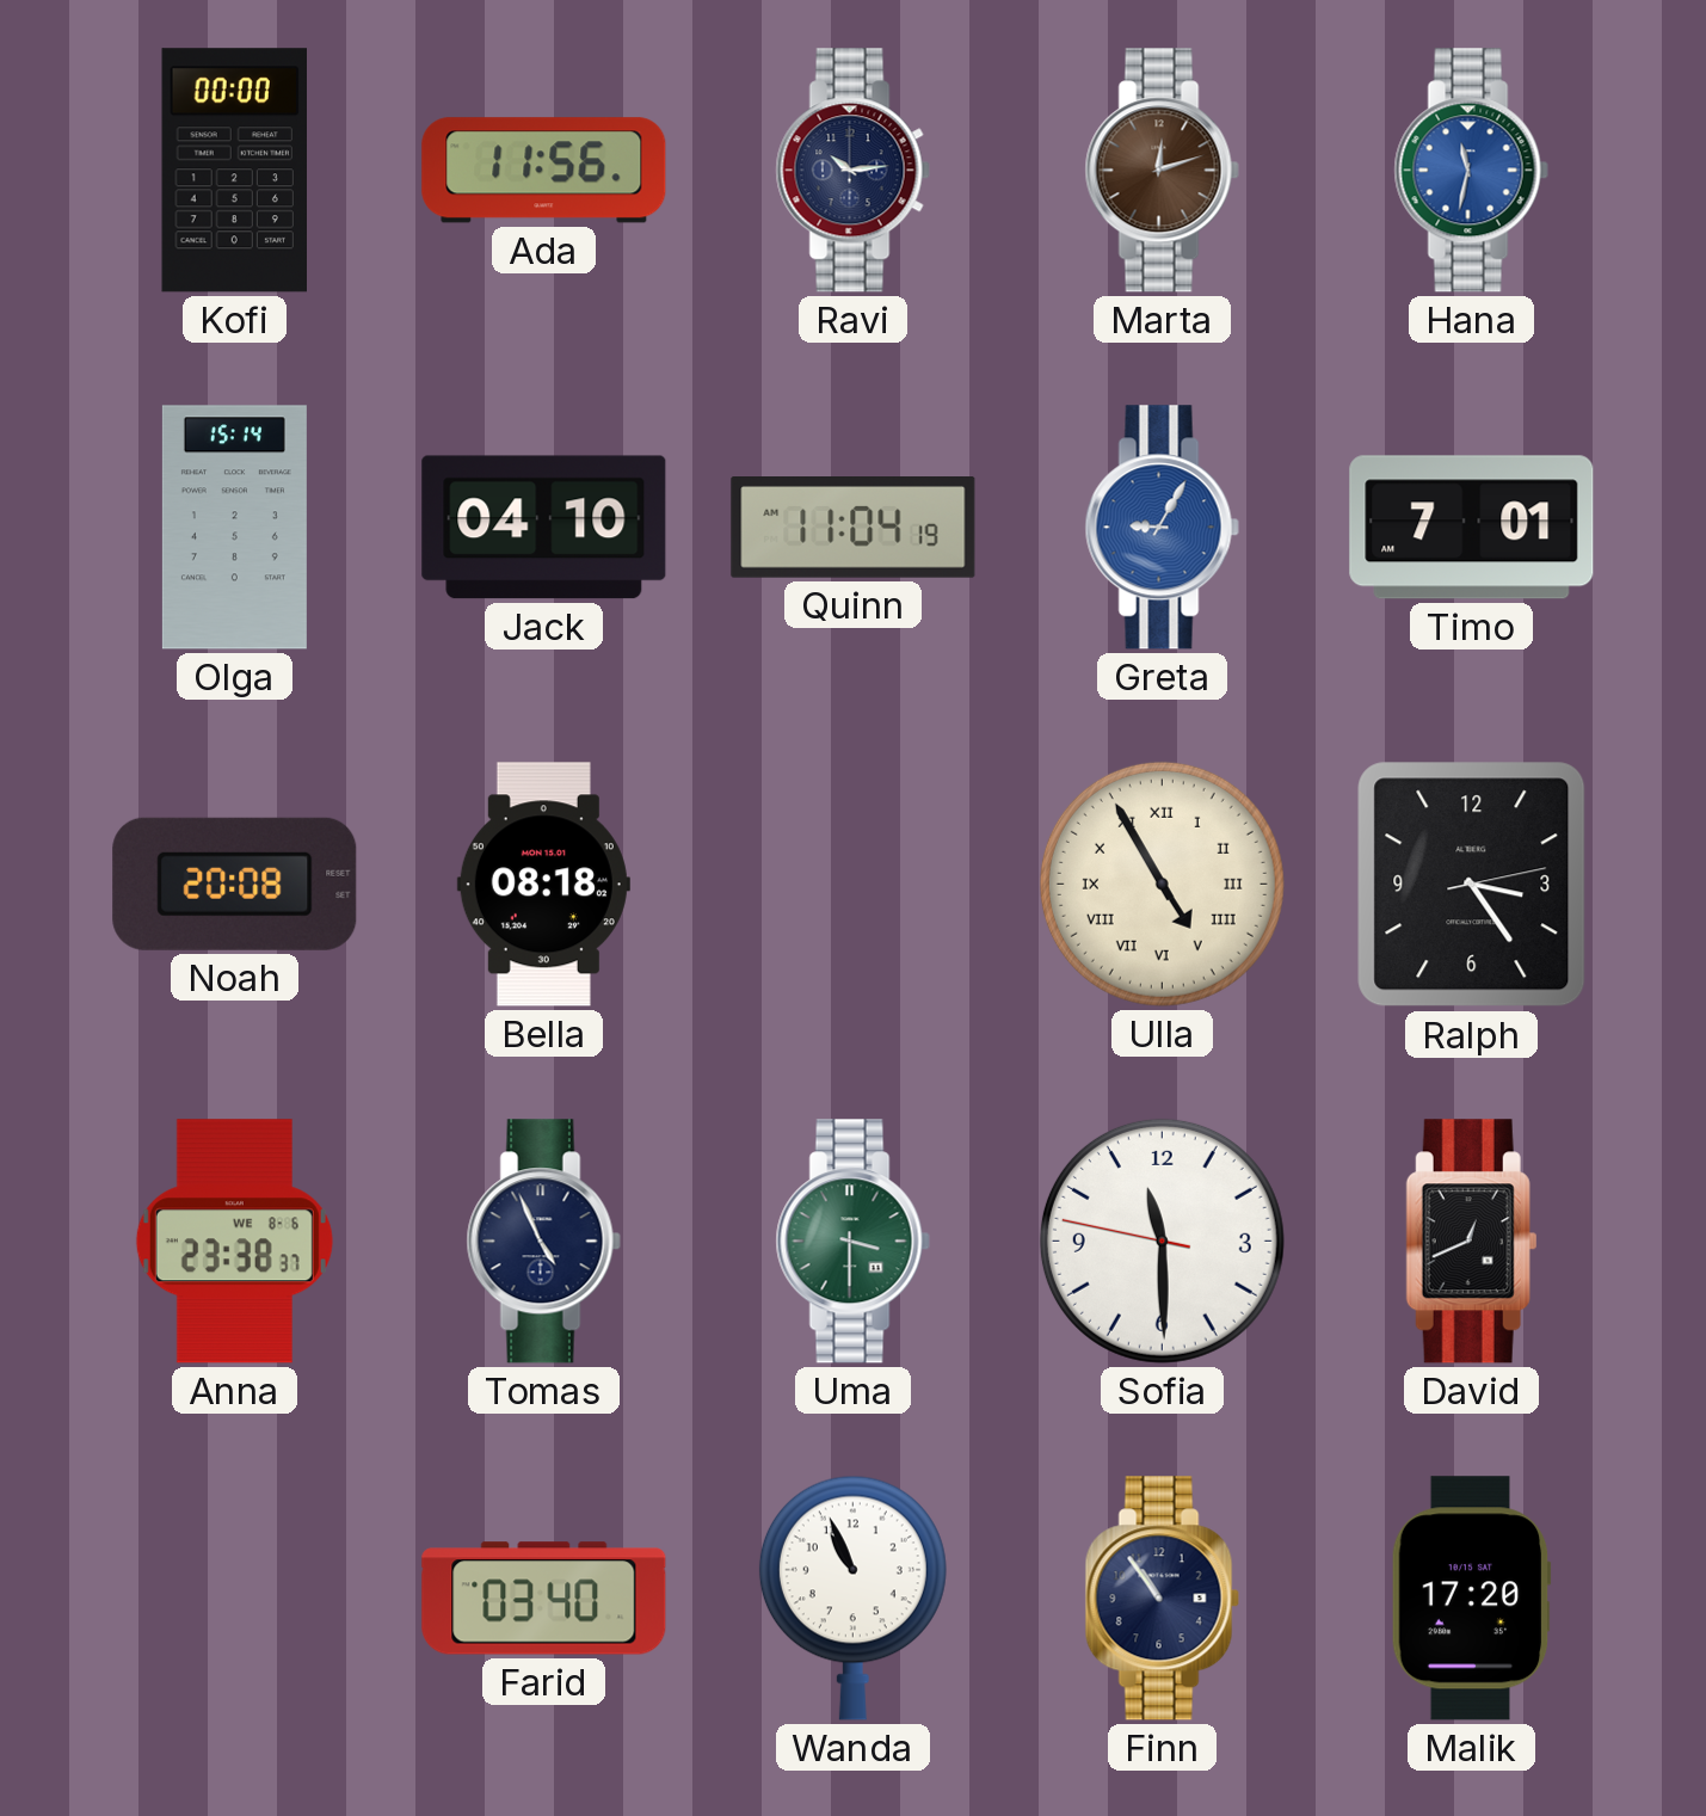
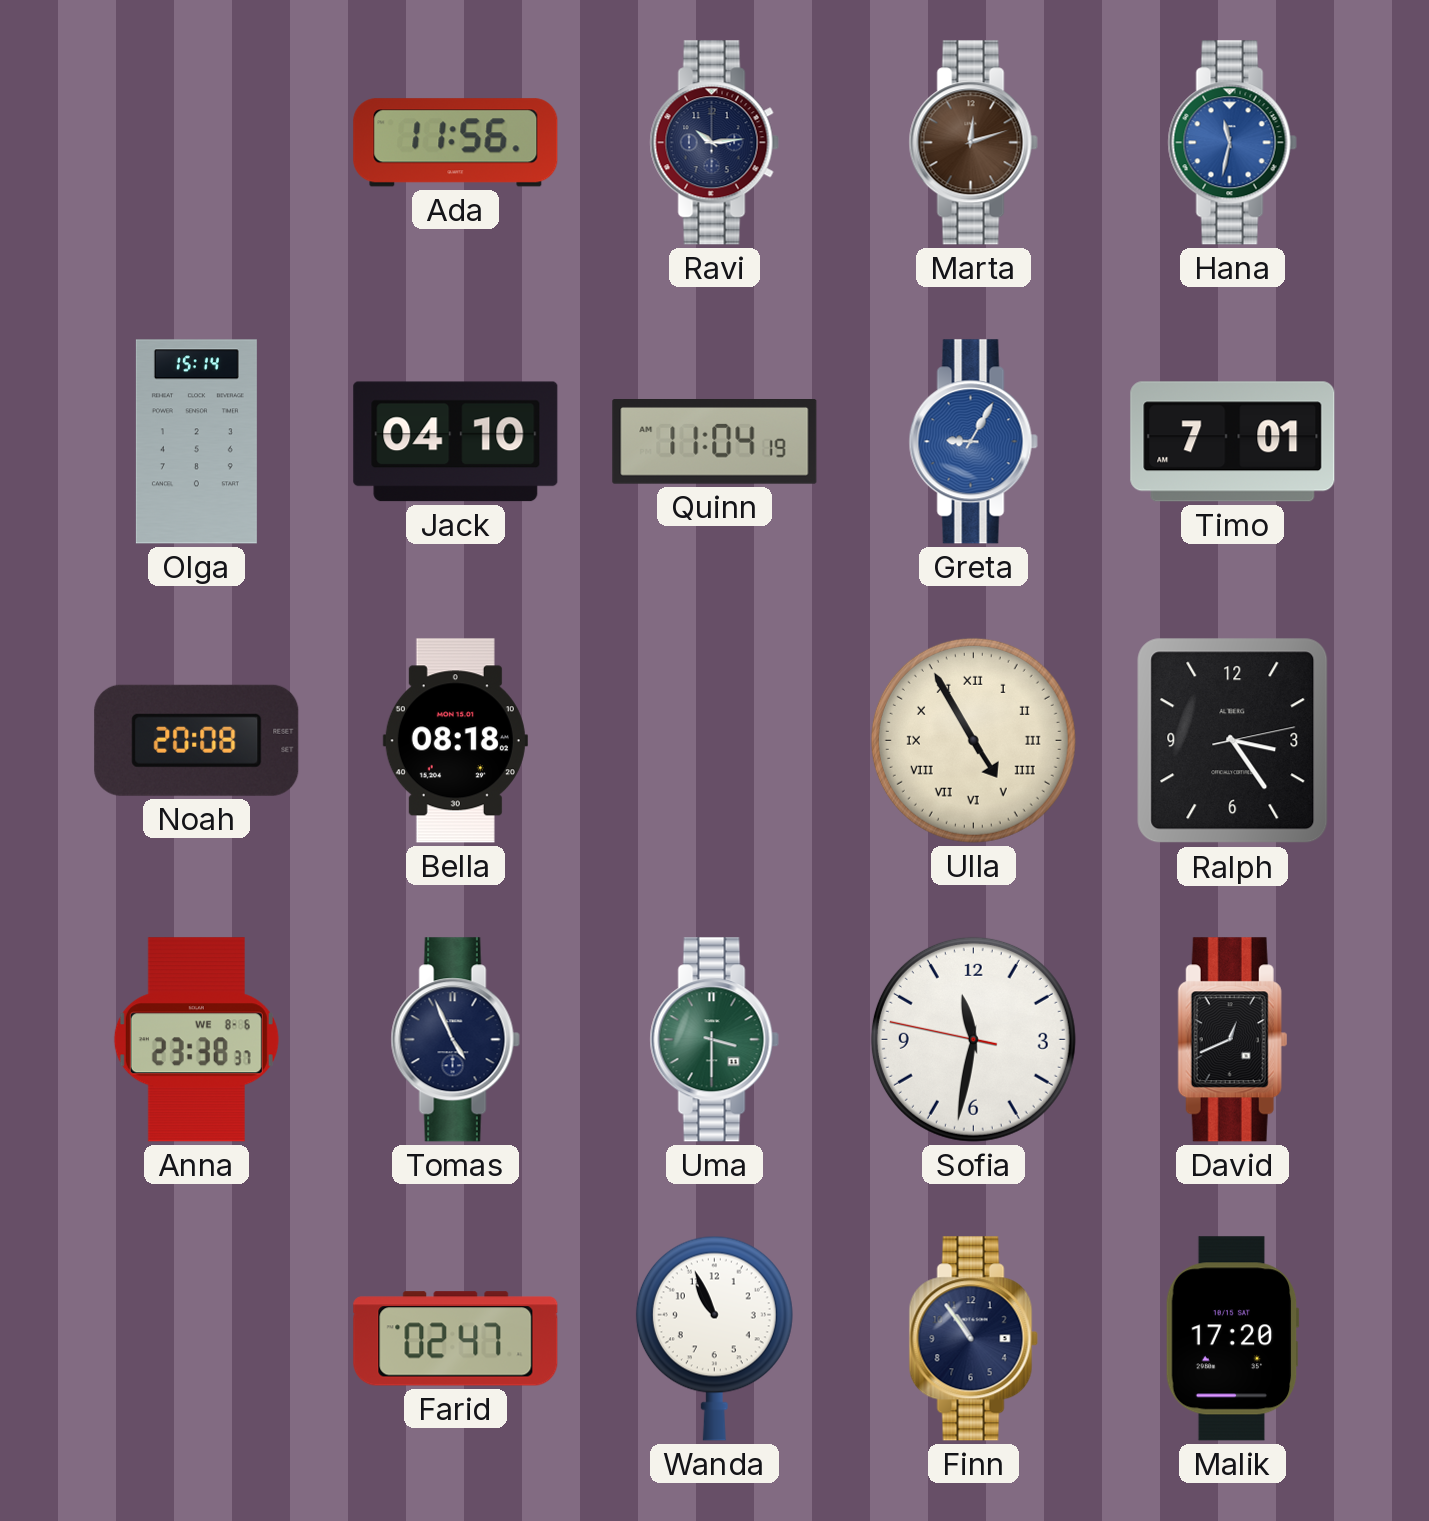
Kofi: 00:00 -> none
Sofia: 11:29 -> 11:31
Farid: 03:40 -> 02:47
